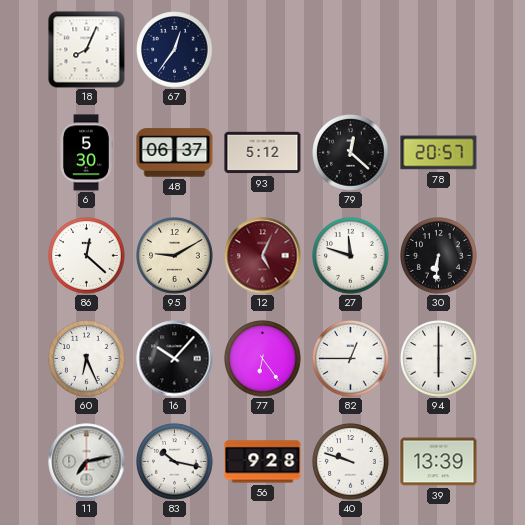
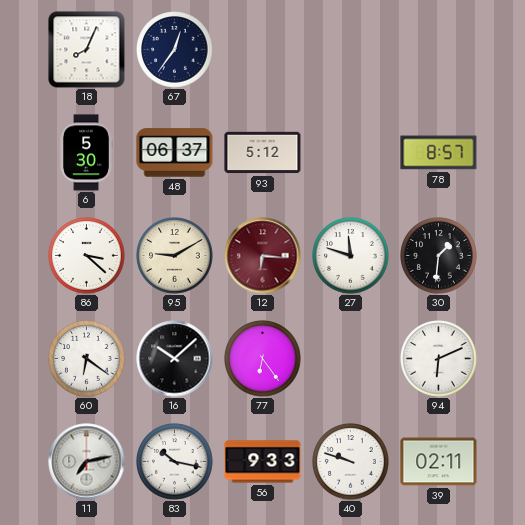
79: 12:22 -> none
78: 20:57 -> 8:57
86: 12:22 -> 3:22
12: 5:04 -> 6:16
30: 6:31 -> 1:31
60: 6:26 -> 6:21
16: 10:07 -> 10:08
82: 12:45 -> none
94: 6:00 -> 6:11
56: 9:28 -> 9:33
39: 13:39 -> 02:11
